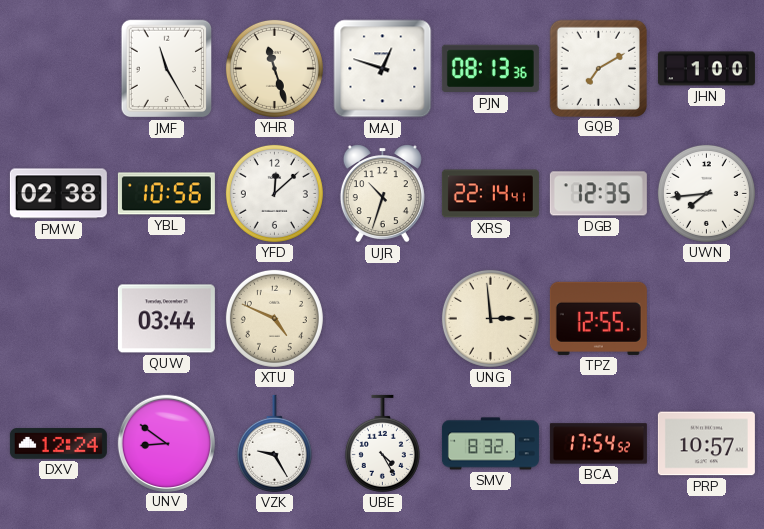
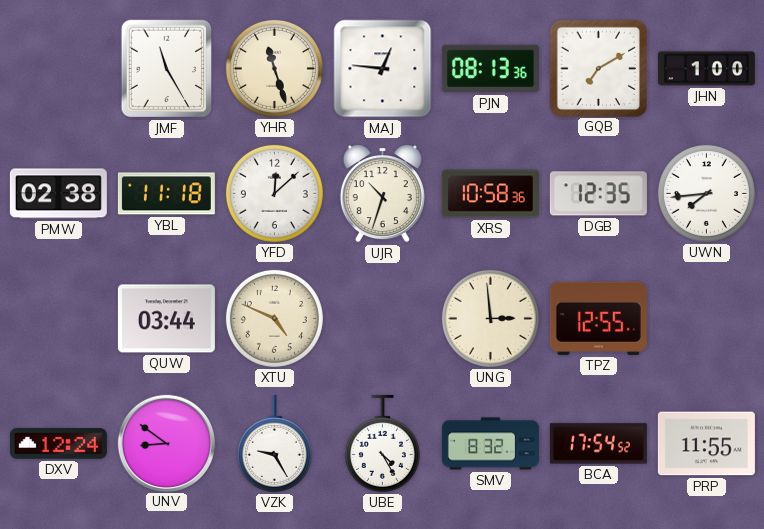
MAJ: 12:48 -> 12:46
YBL: 10:56 -> 11:18
XRS: 22:14 -> 10:58
PRP: 10:57 -> 11:55
